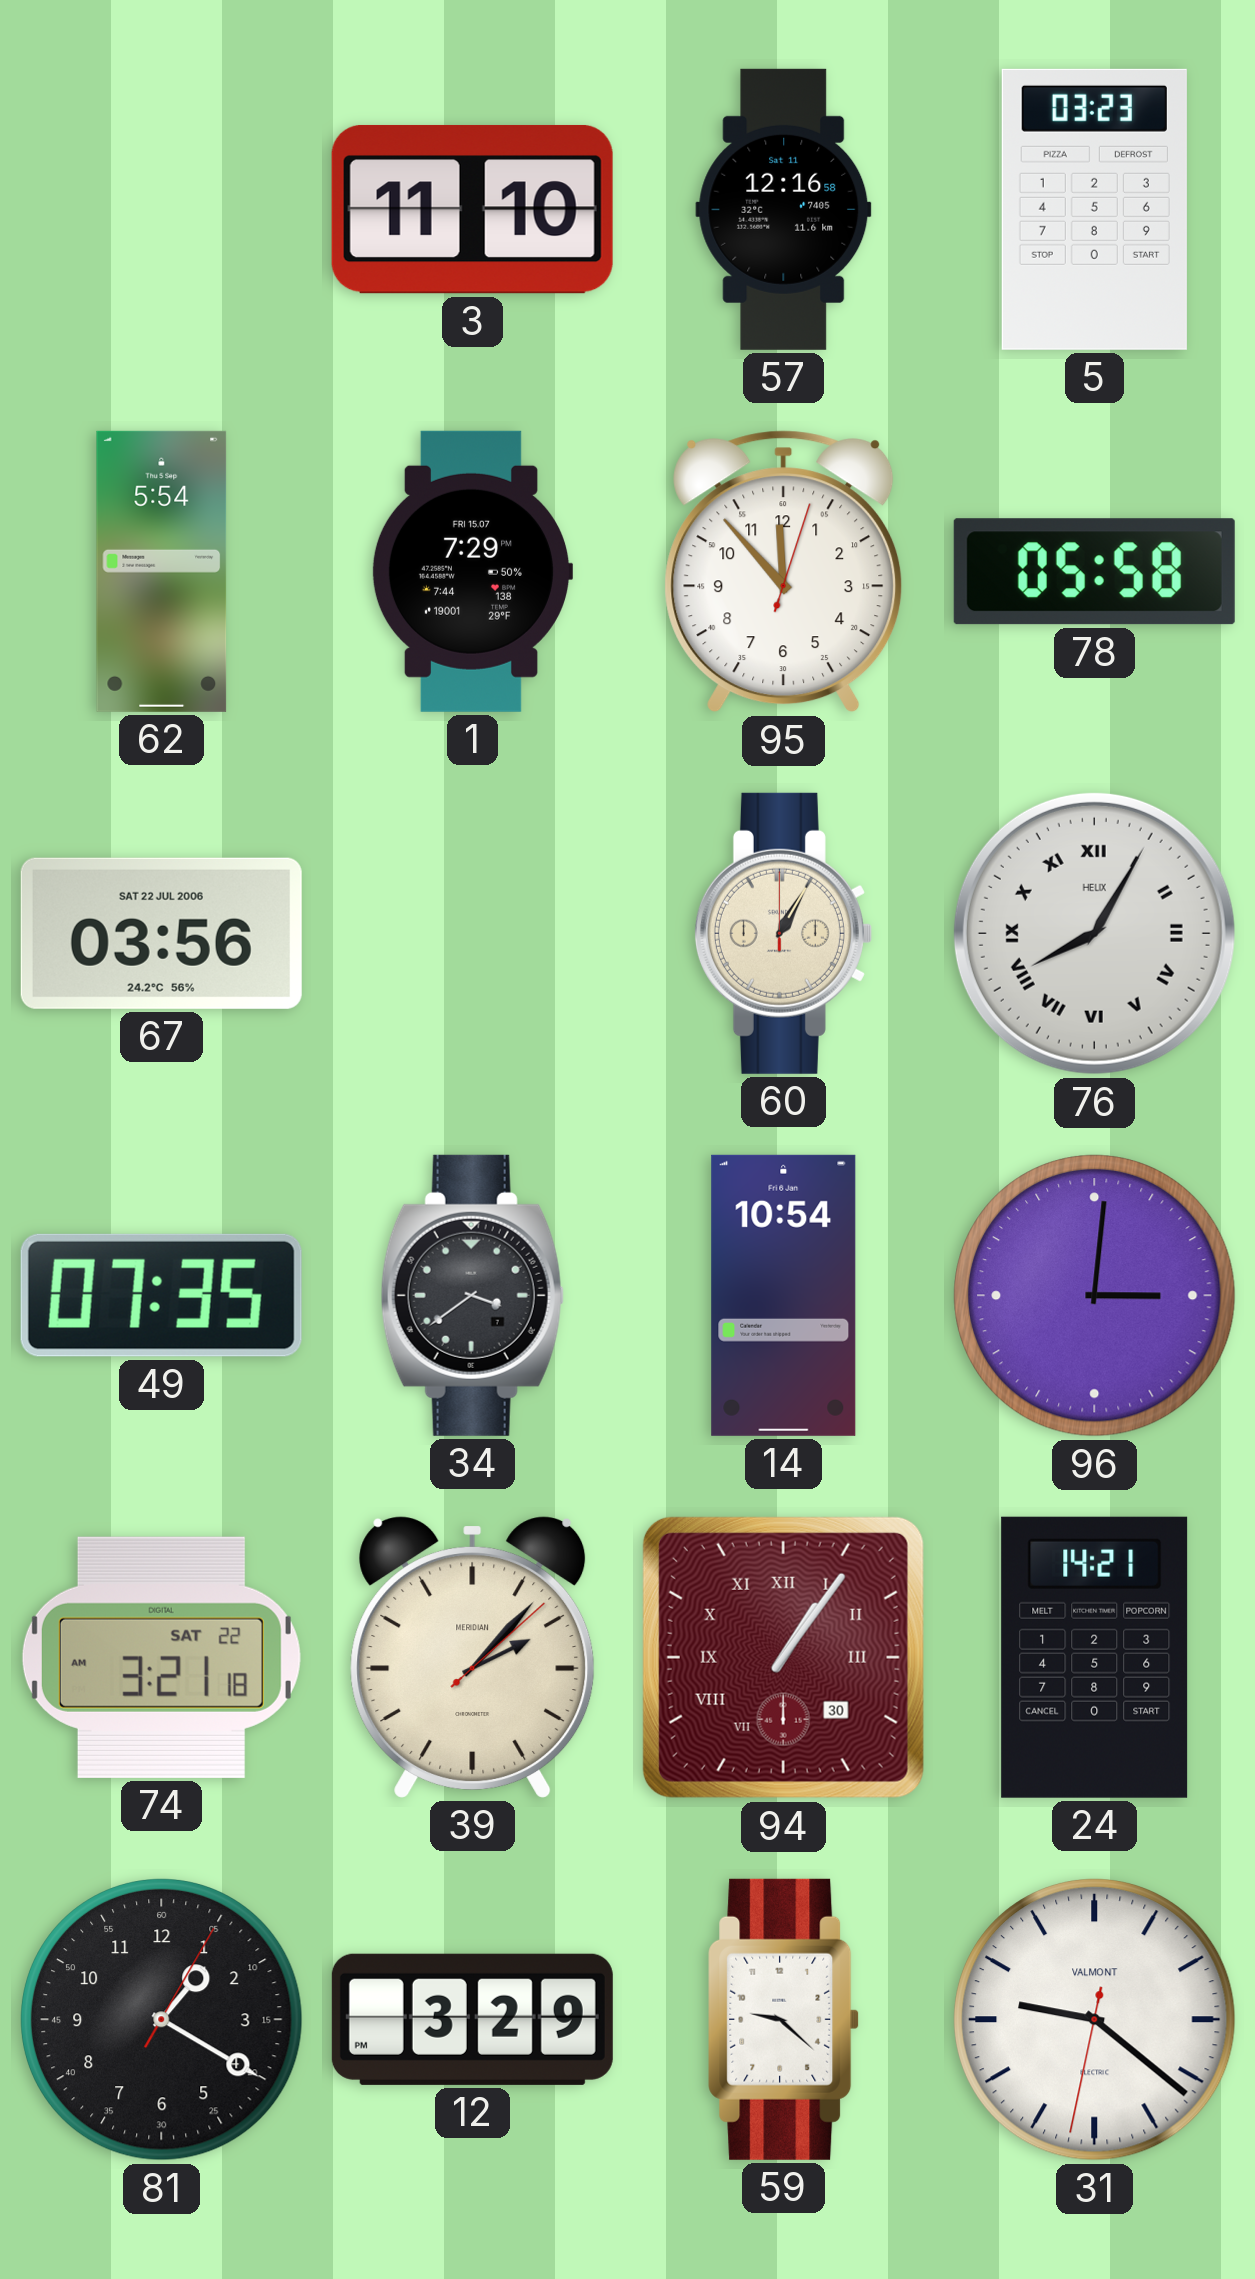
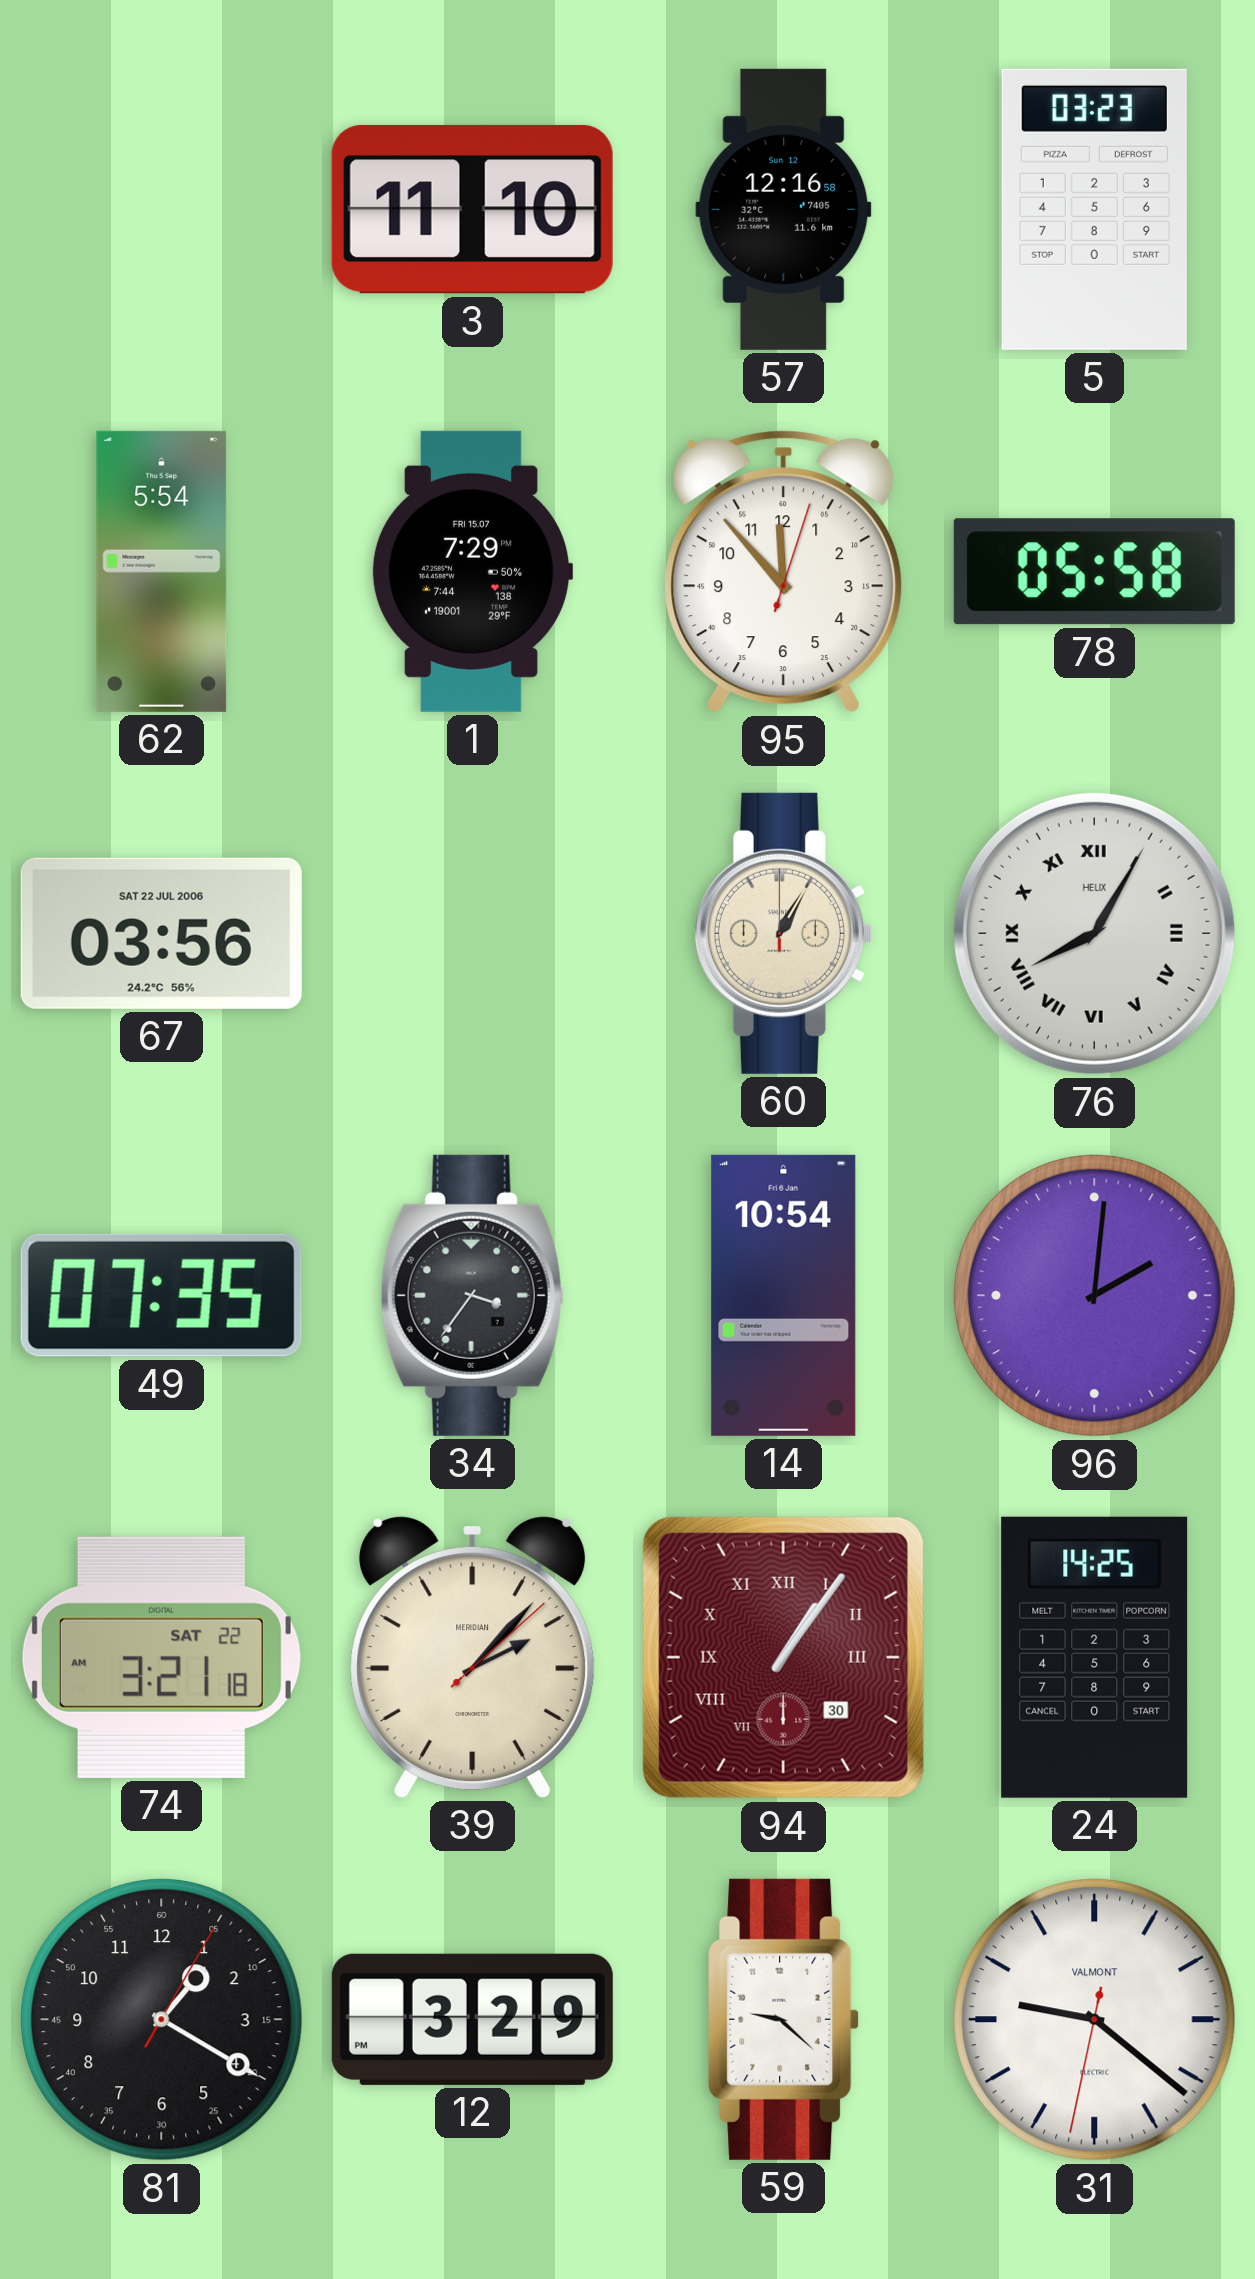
57 date: Sat 11 -> Sun 12
34: 3:39 -> 3:36
96: 3:01 -> 2:01
24: 14:21 -> 14:25
